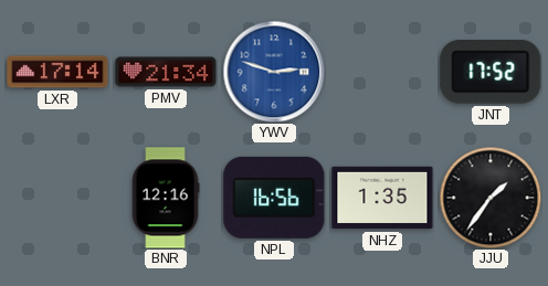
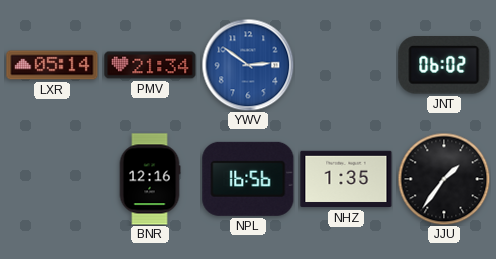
LXR: 17:14 -> 05:14
YWV: 2:48 -> 2:51
JNT: 17:52 -> 06:02
